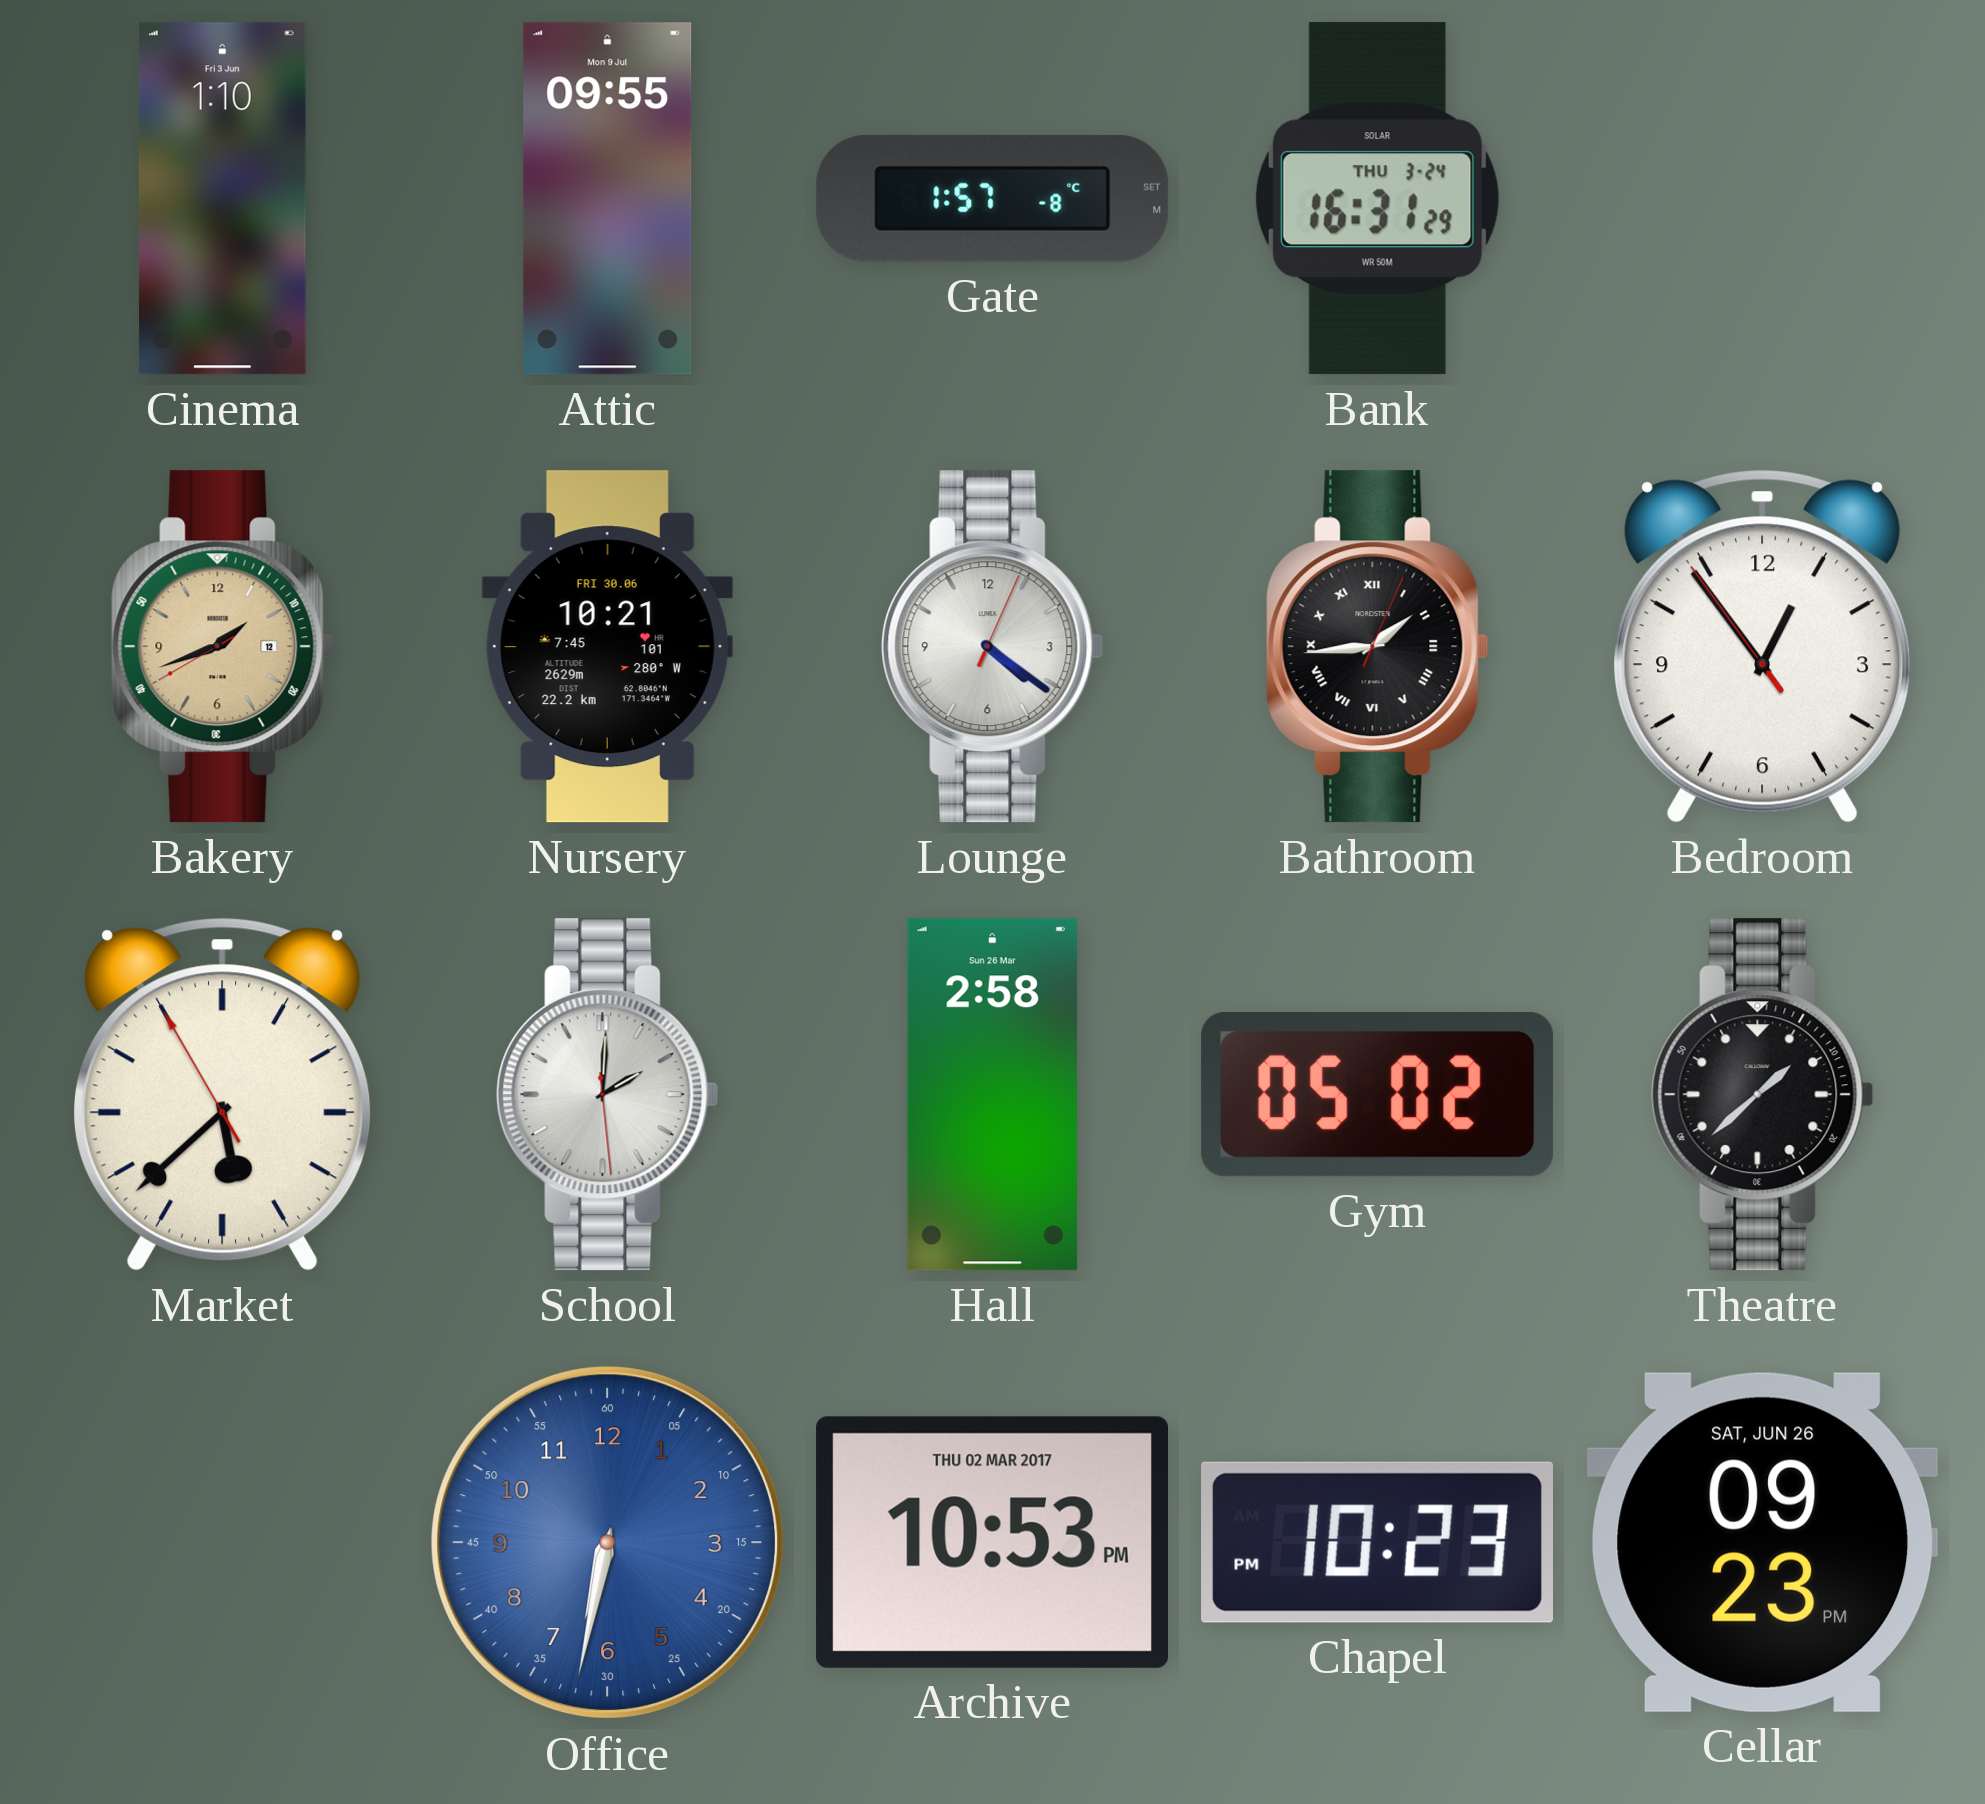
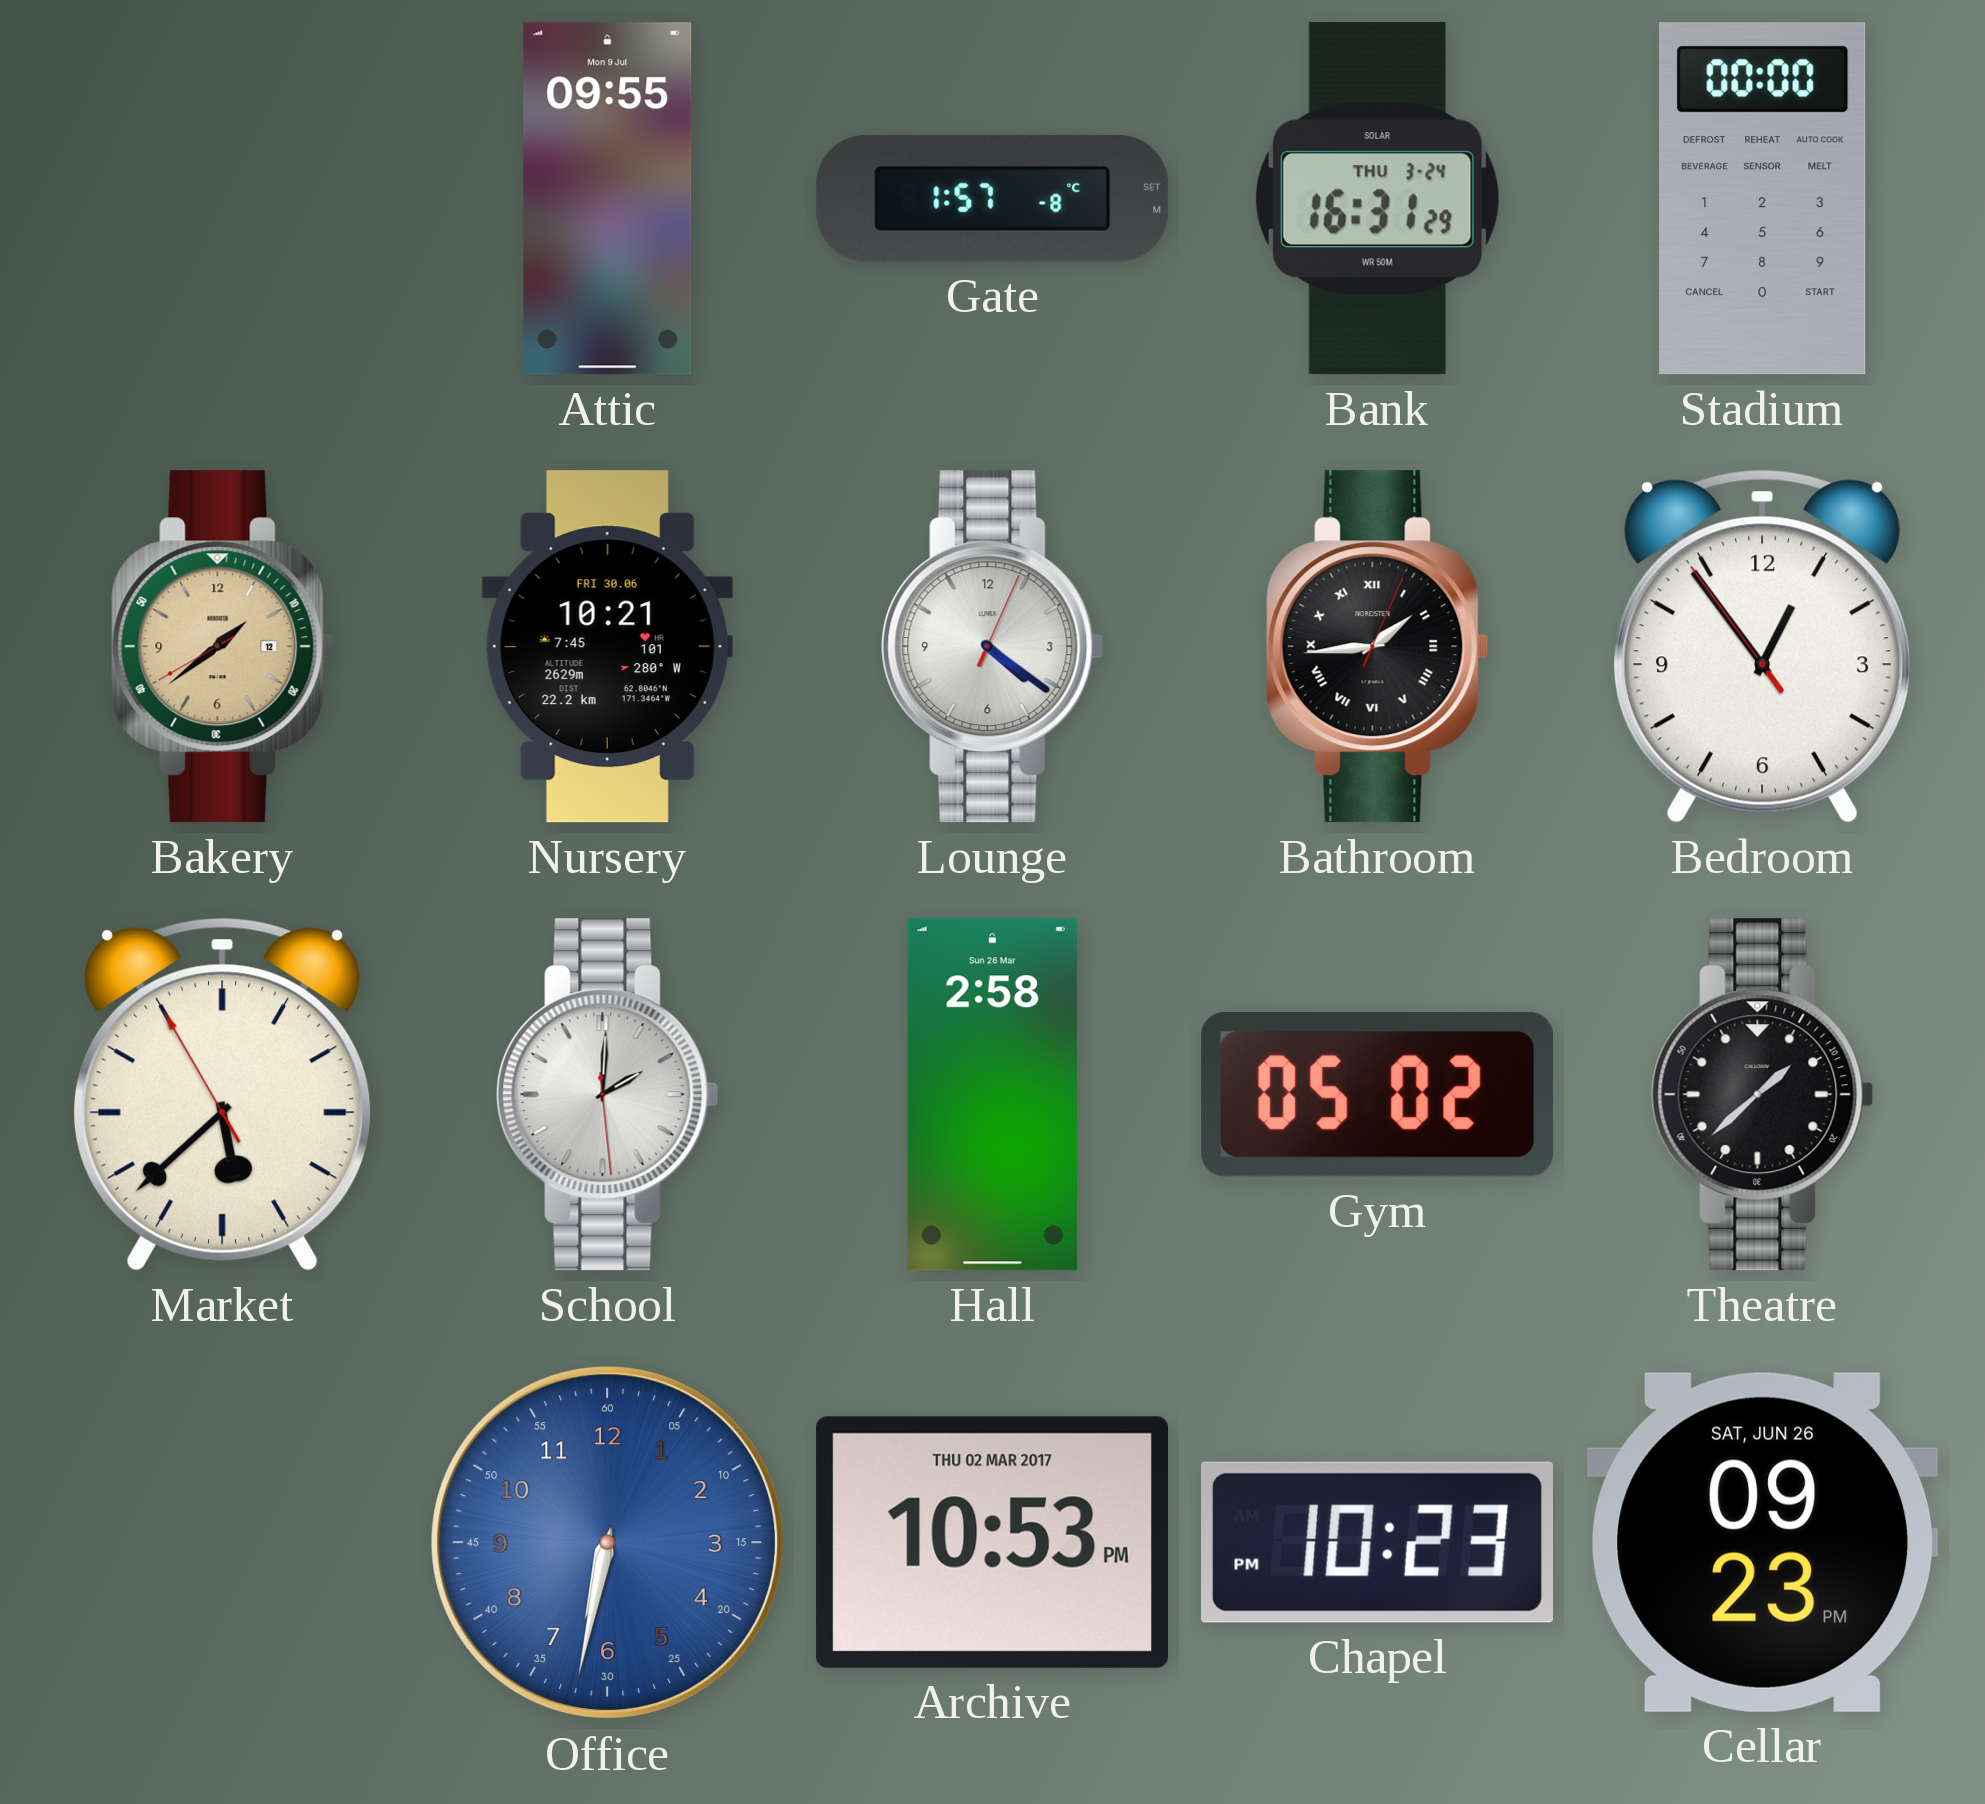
Cinema: 1:10 -> none
Stadium: none -> 00:00
Bakery: 1:41 -> 1:38
